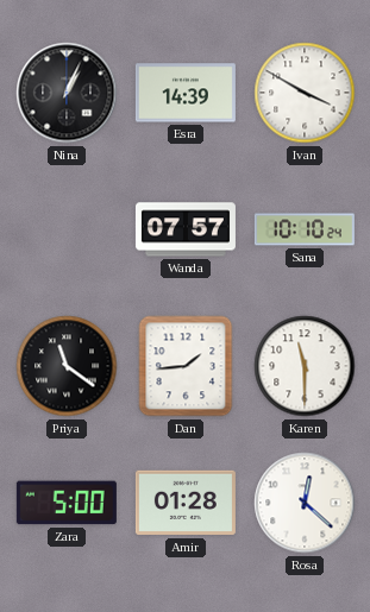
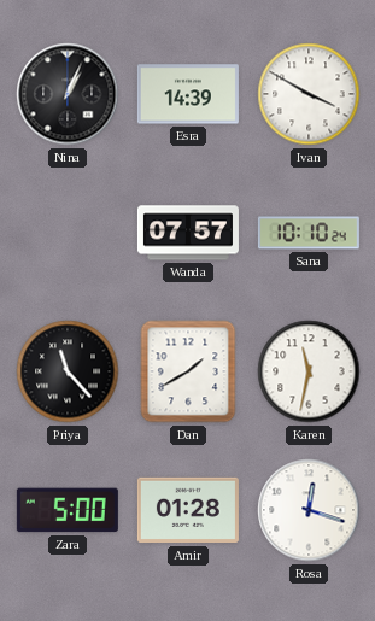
Priya: 11:21 -> 11:23
Dan: 1:44 -> 1:40
Karen: 11:30 -> 11:32
Rosa: 12:22 -> 12:18
